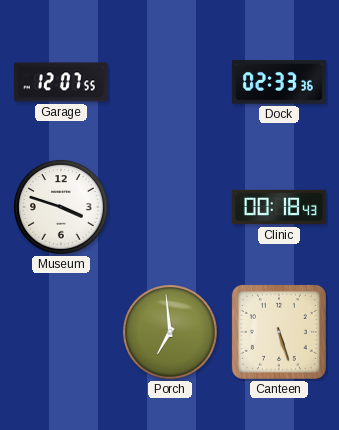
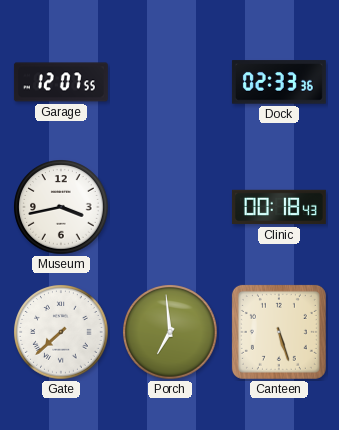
Museum: 3:48 -> 3:43
Gate: none -> 7:38
